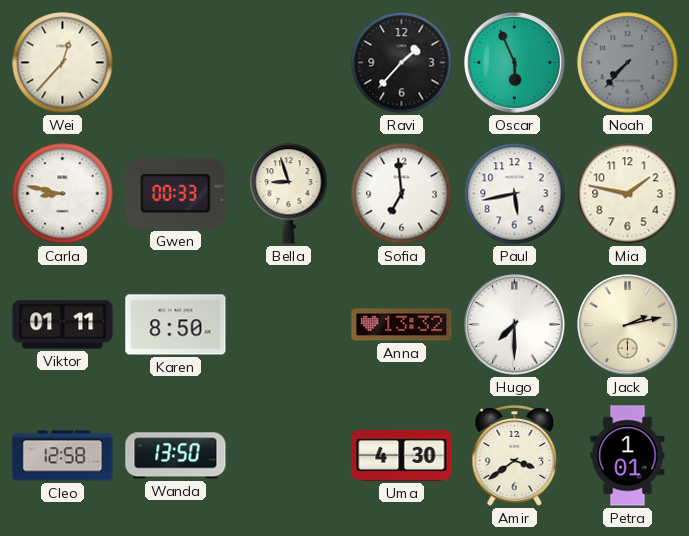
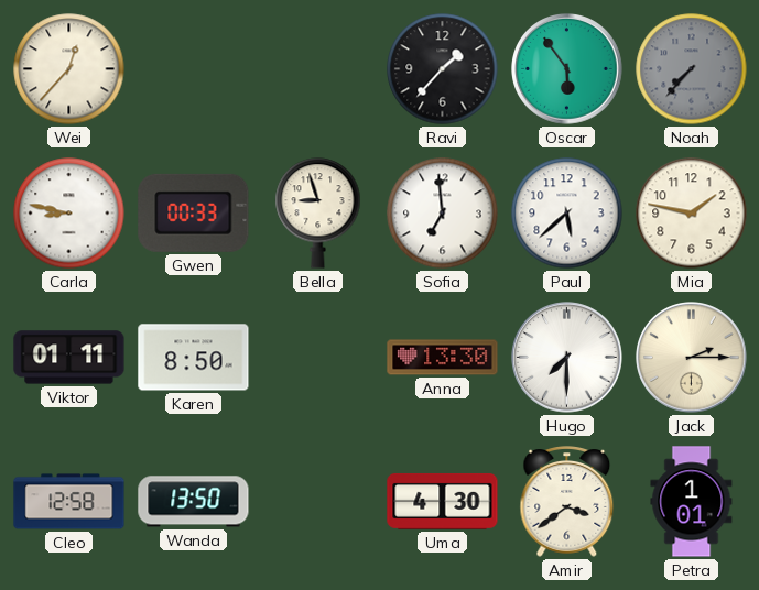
Oscar: 5:56 -> 5:54
Paul: 5:43 -> 5:38
Anna: 13:32 -> 13:30
Jack: 2:13 -> 2:15
